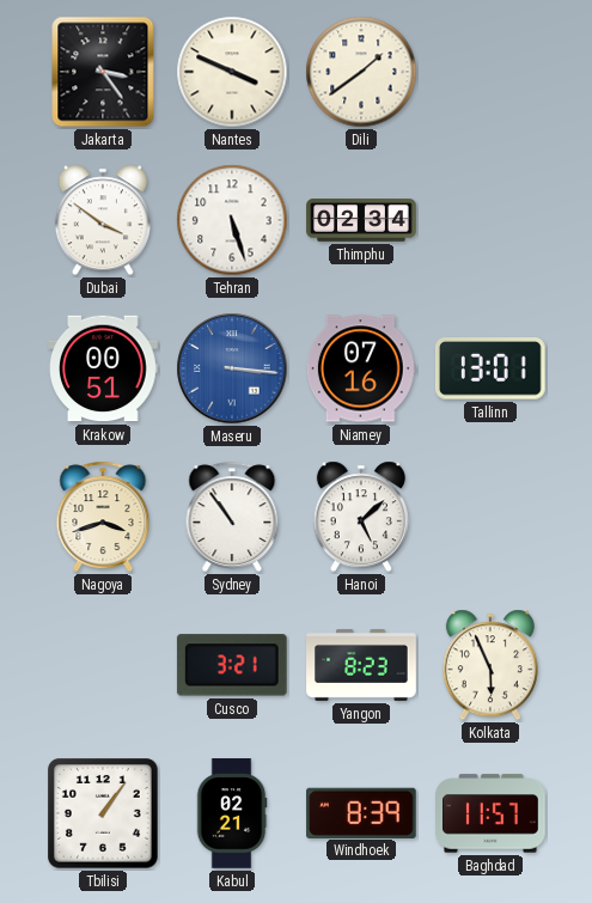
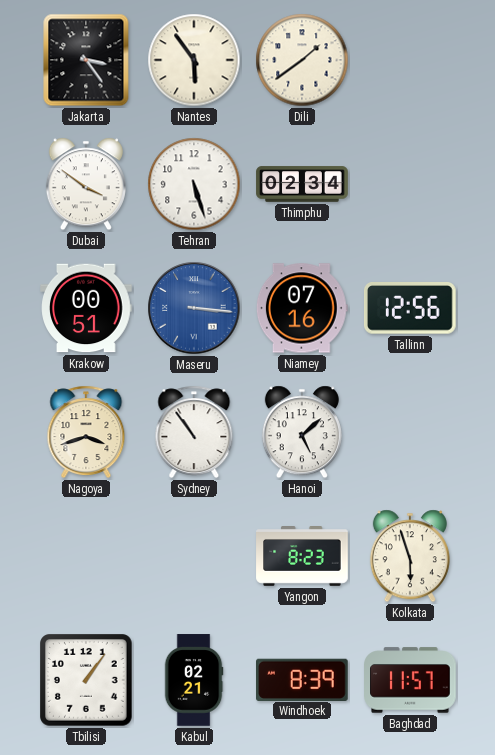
Nantes: 3:49 -> 5:54
Tallinn: 13:01 -> 12:56
Cusco: 3:21 -> none
Kolkata: 5:56 -> 5:57
